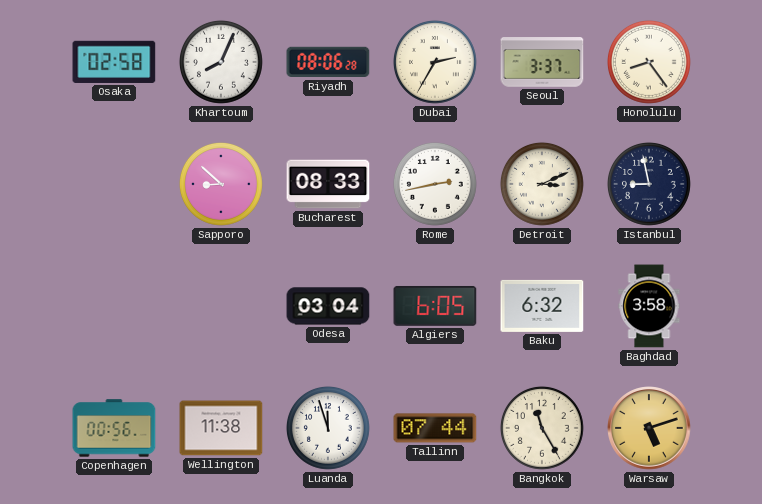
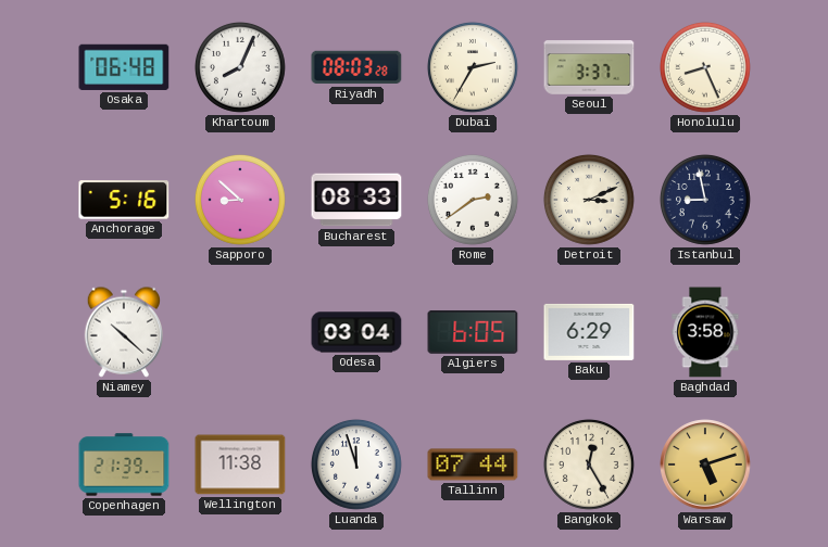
Osaka: 02:58 -> 06:48
Riyadh: 08:06 -> 08:03
Honolulu: 8:24 -> 8:26
Anchorage: none -> 5:16
Rome: 2:43 -> 2:39
Niamey: none -> 10:22
Baku: 6:32 -> 6:29
Copenhagen: 00:56 -> 21:39
Bangkok: 11:25 -> 12:25
